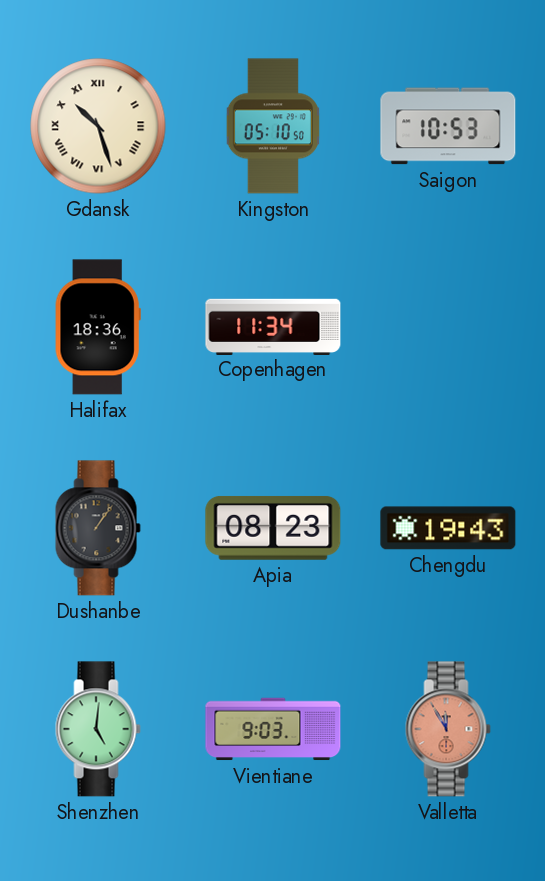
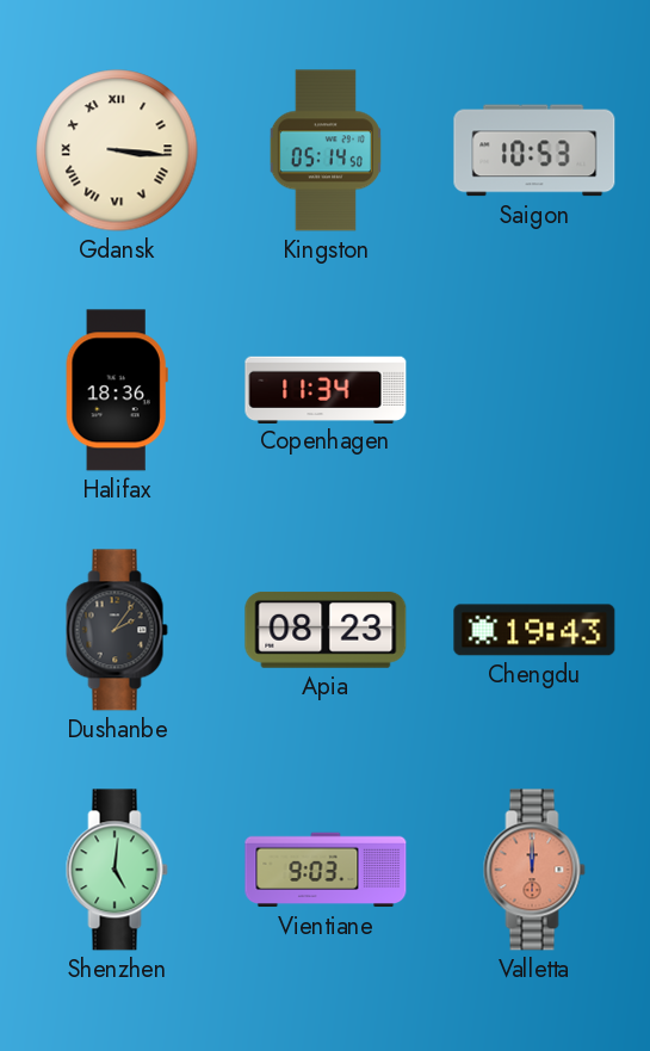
Gdansk: 10:27 -> 3:16
Kingston: 05:10 -> 05:14
Dushanbe: 1:06 -> 2:06
Valletta: 11:55 -> 12:00
